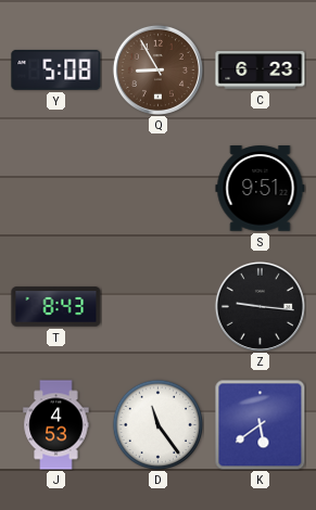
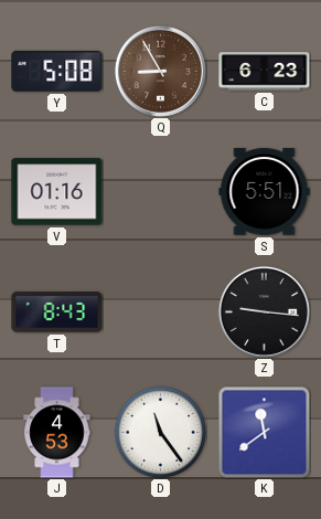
V: none -> 01:16
S: 9:51 -> 5:51
K: 5:39 -> 11:39
